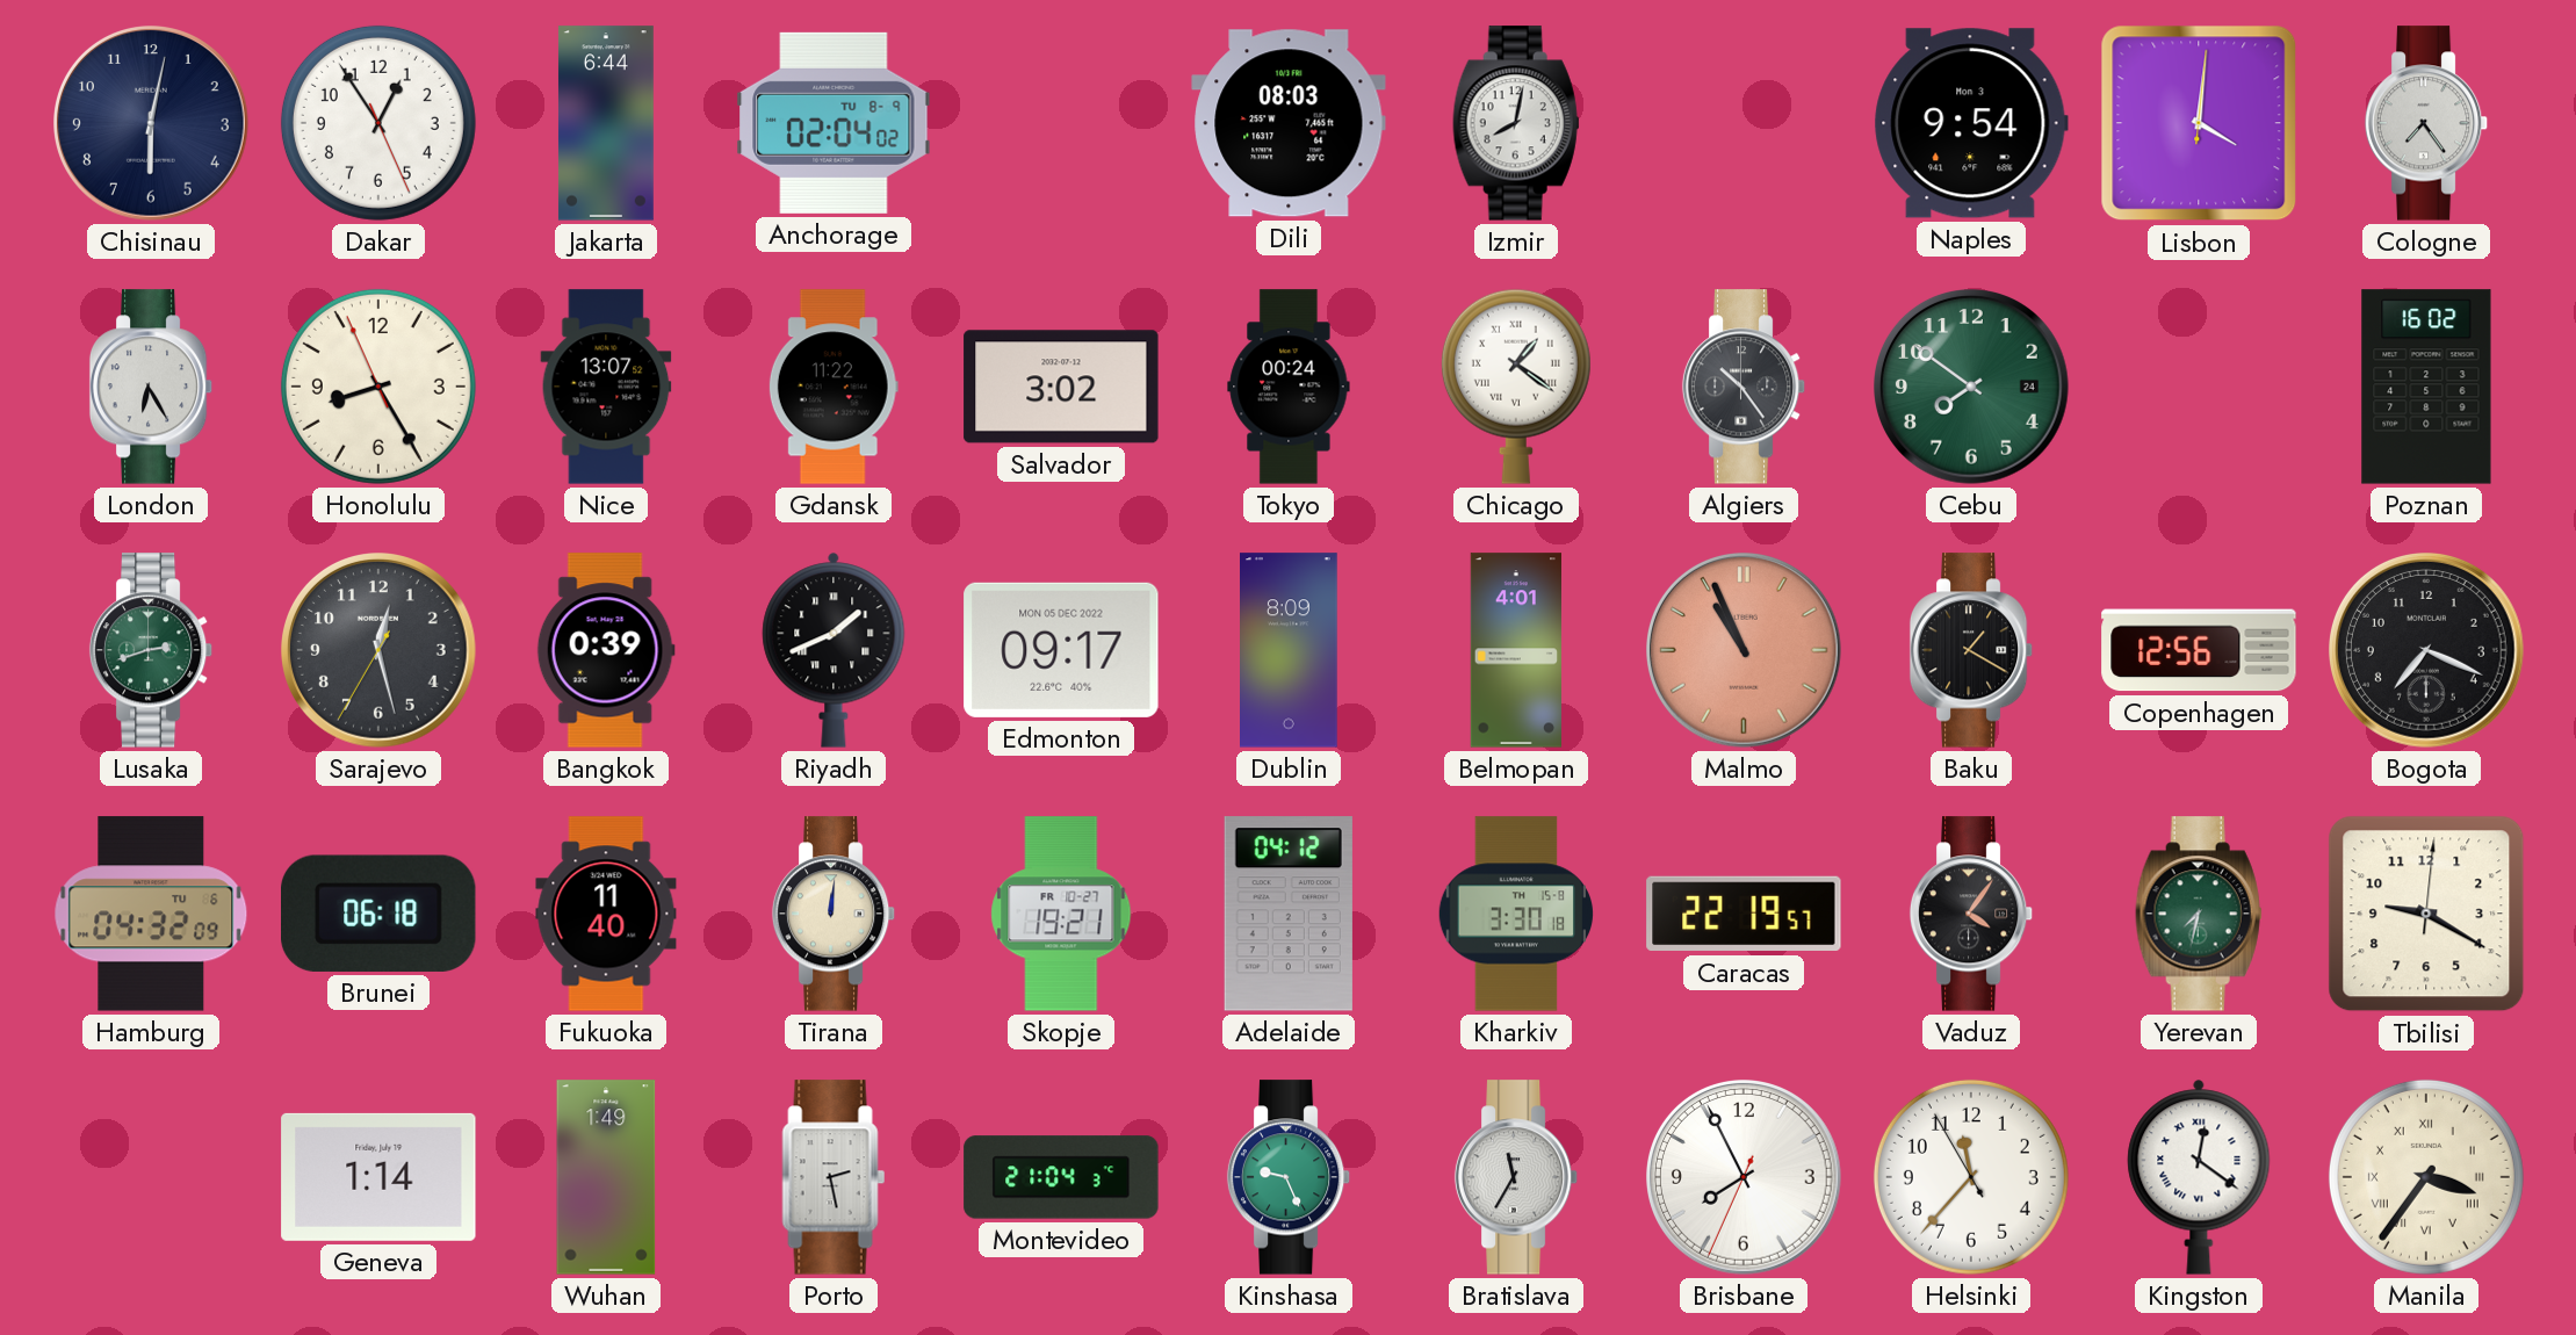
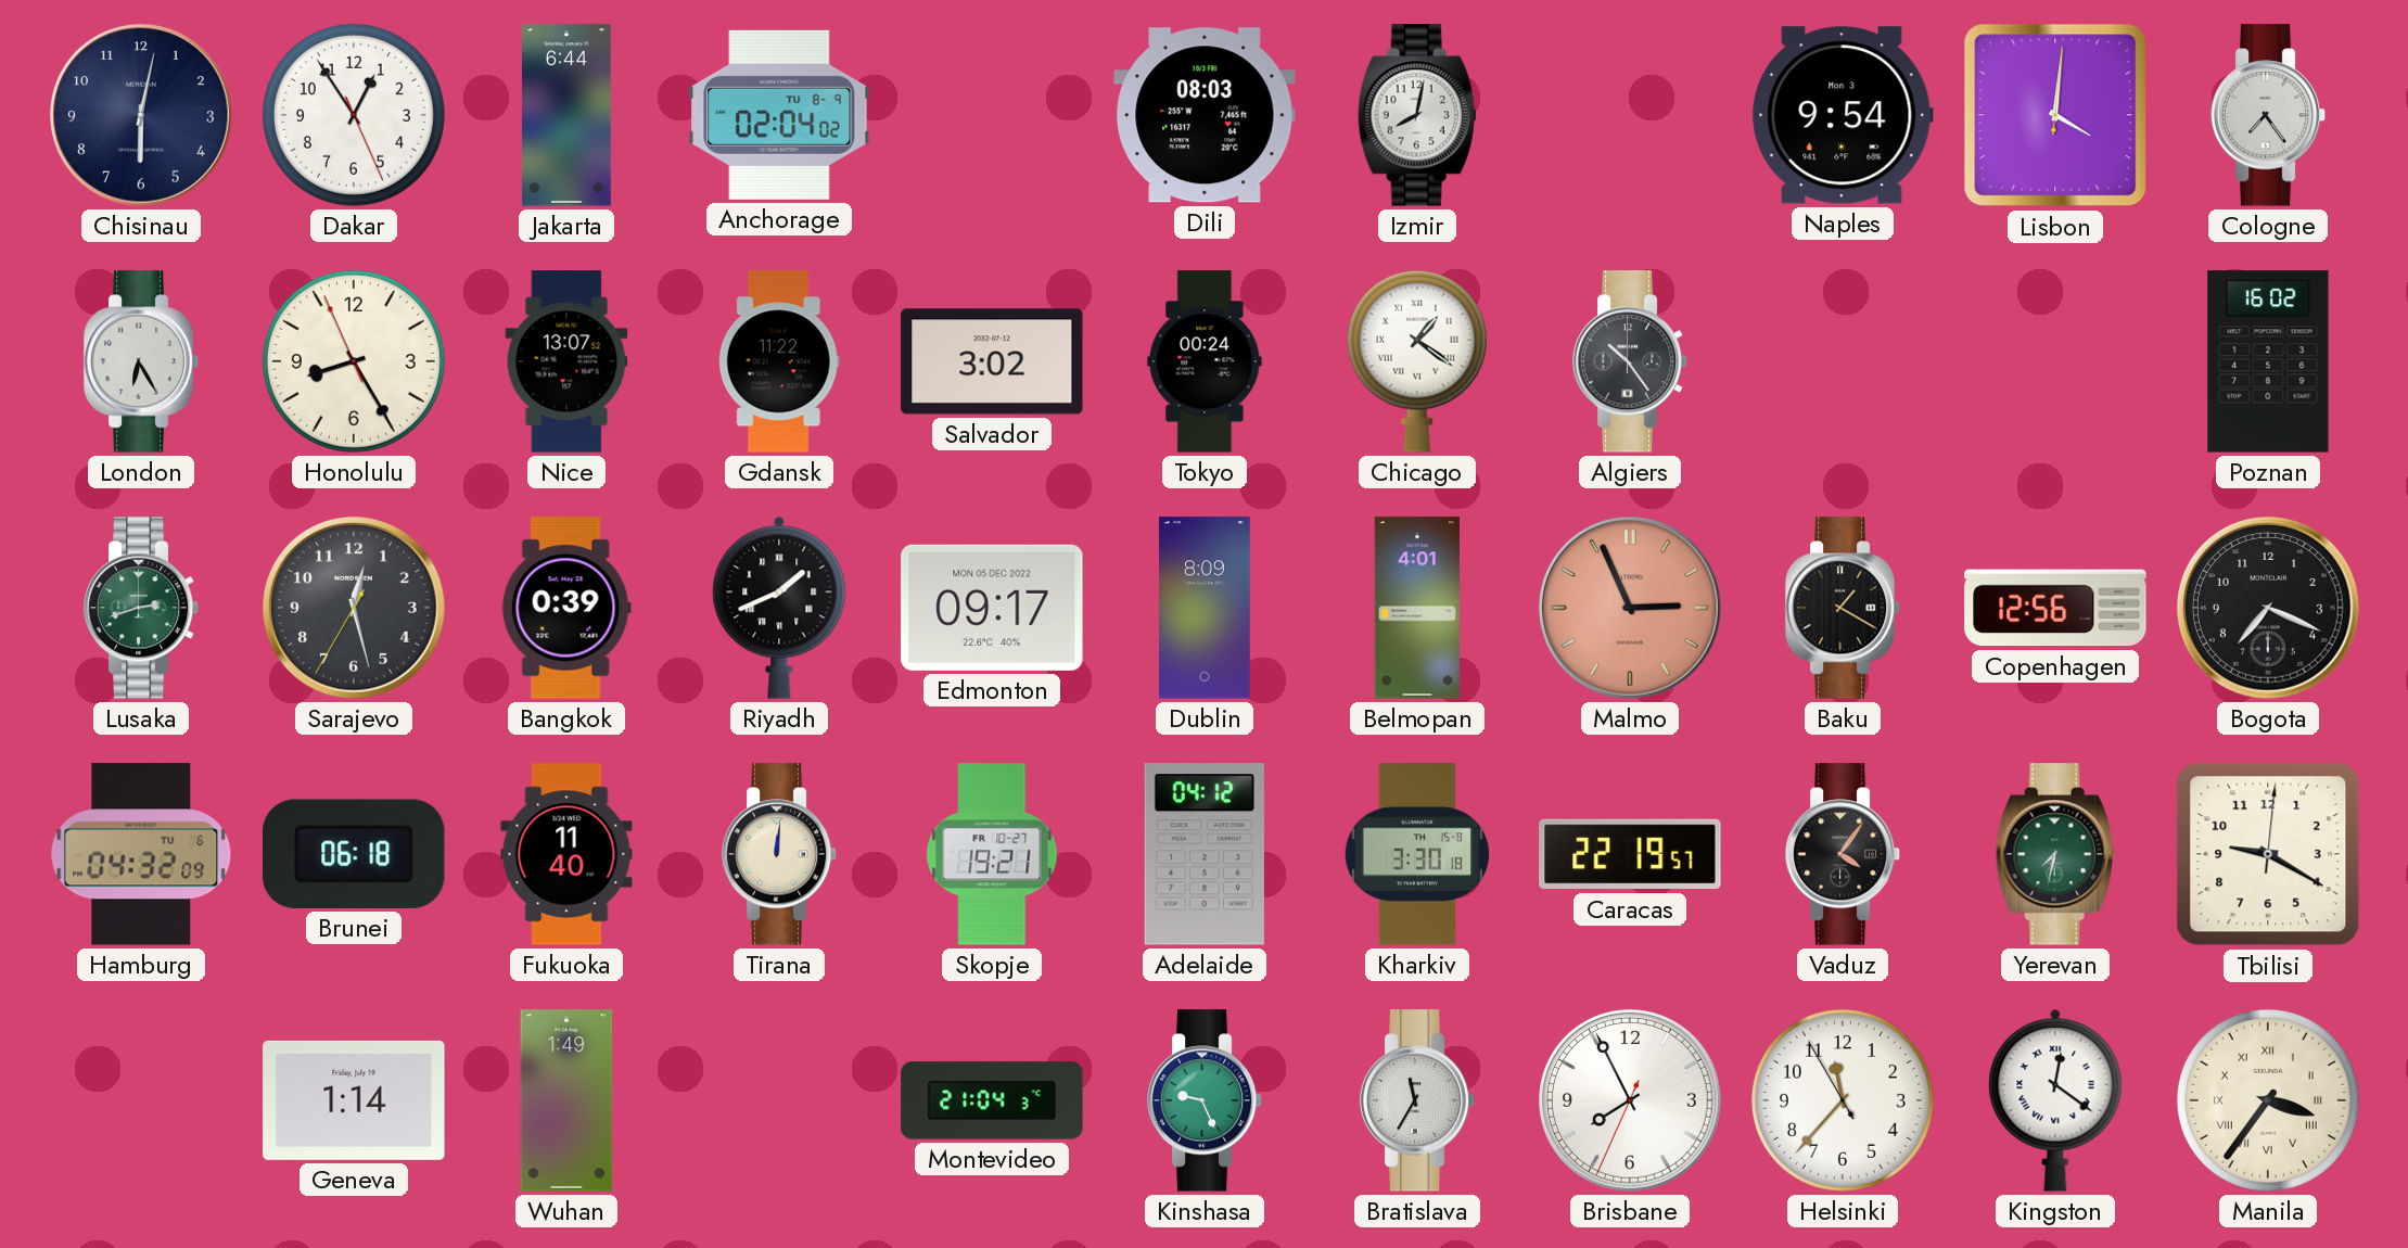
Cebu: 7:51 -> none
Malmo: 10:56 -> 2:56
Porto: 2:28 -> none
